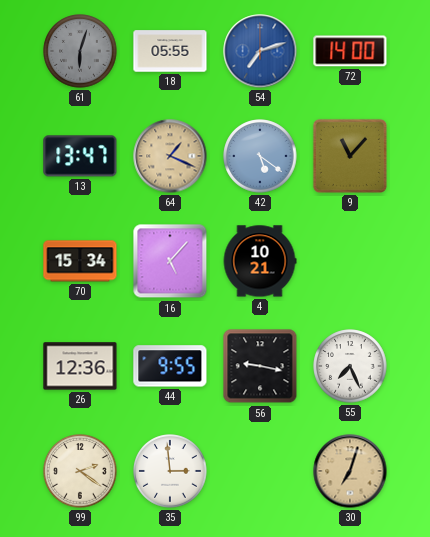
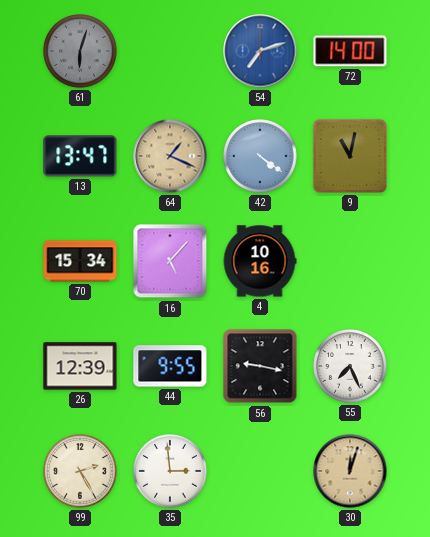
18: 05:55 -> none
42: 5:21 -> 4:21
9: 11:07 -> 11:02
4: 10:21 -> 10:16
26: 12:36 -> 12:39
99: 2:21 -> 2:25
30: 7:03 -> 12:03
